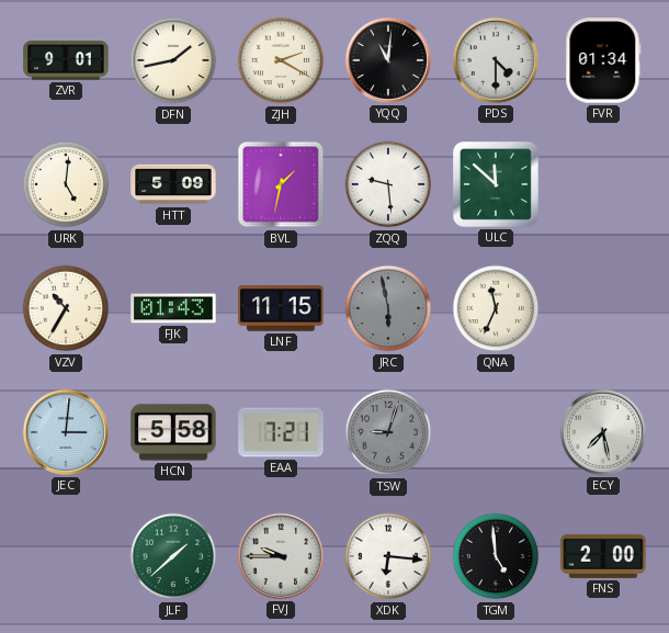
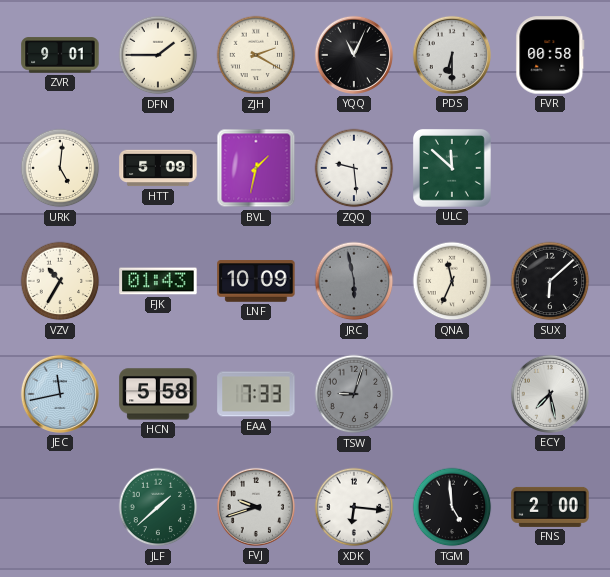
DFN: 1:43 -> 1:45
YQQ: 11:01 -> 11:04
PDS: 4:30 -> 6:30
FVR: 01:34 -> 00:58
LNF: 11:15 -> 10:09
SUX: none -> 6:08
JEC: 3:01 -> 11:43
EAA: 7:21 -> 7:33
FVJ: 9:45 -> 9:42
